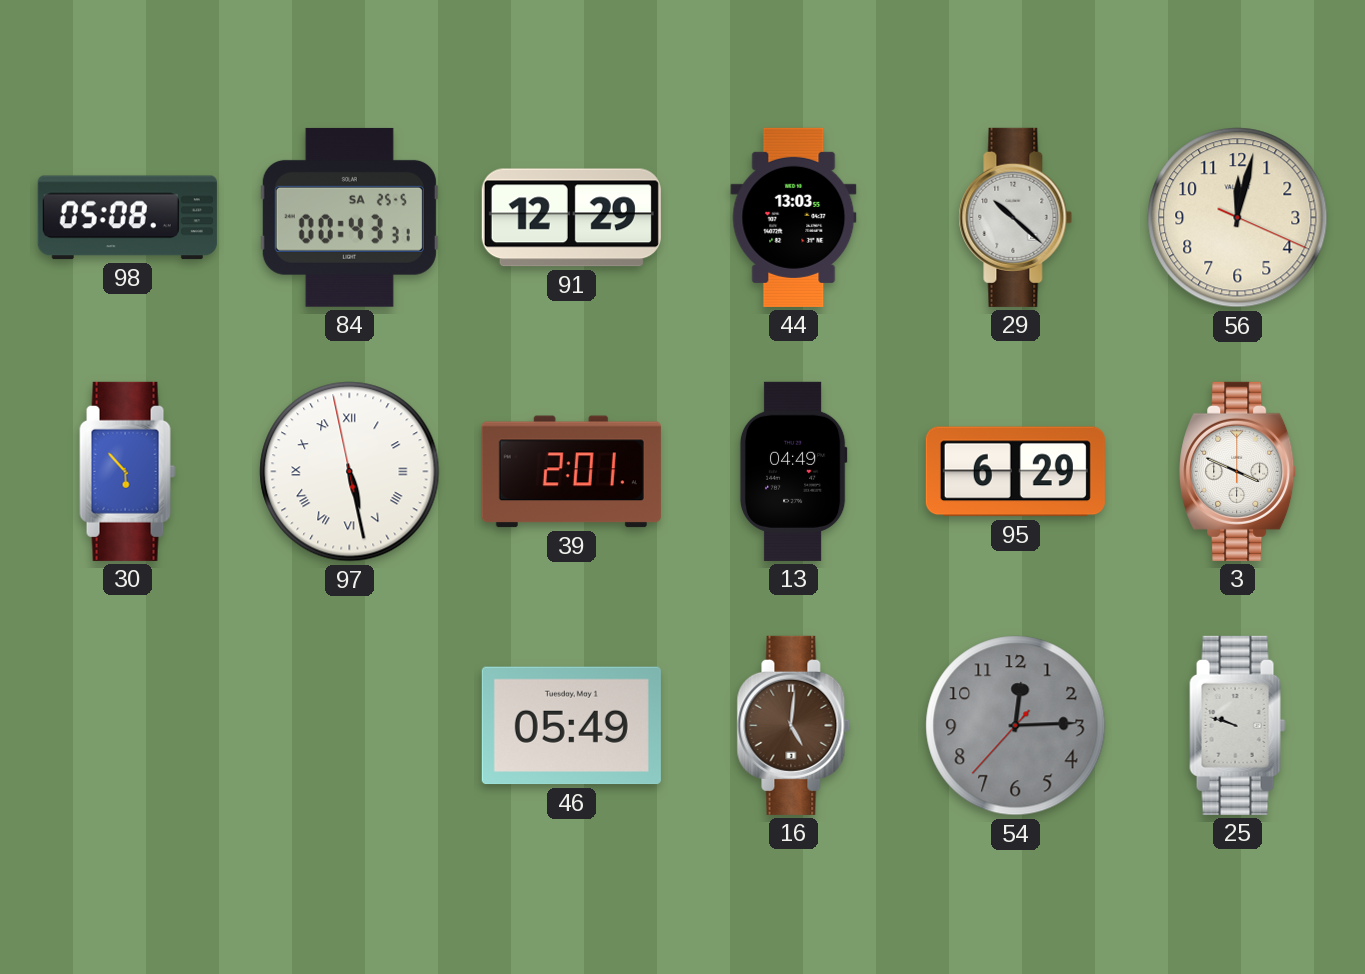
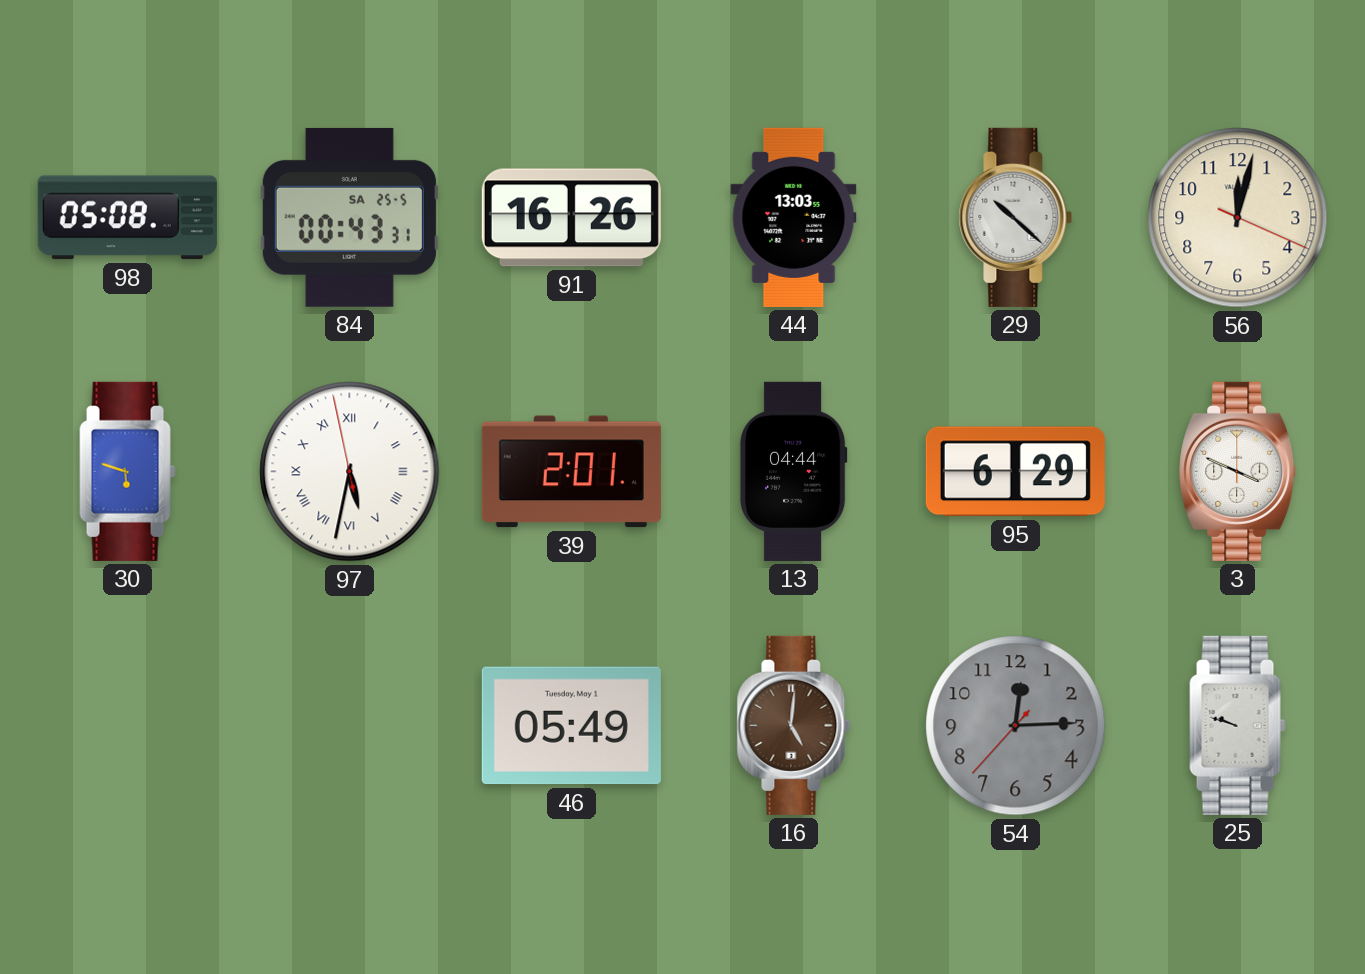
91: 12:29 -> 16:26
30: 5:53 -> 5:48
97: 5:27 -> 5:31
13: 04:49 -> 04:44
